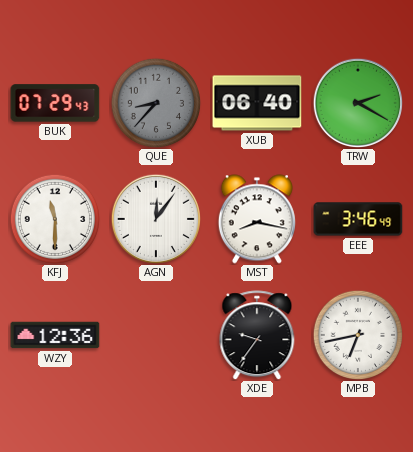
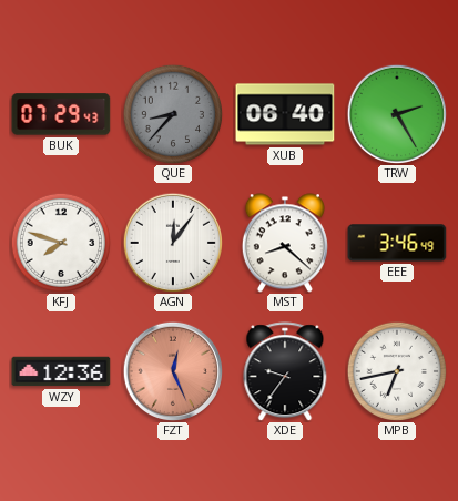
TRW: 2:20 -> 2:25
KFJ: 11:30 -> 7:48
MST: 8:17 -> 8:22
FZT: none -> 12:26
